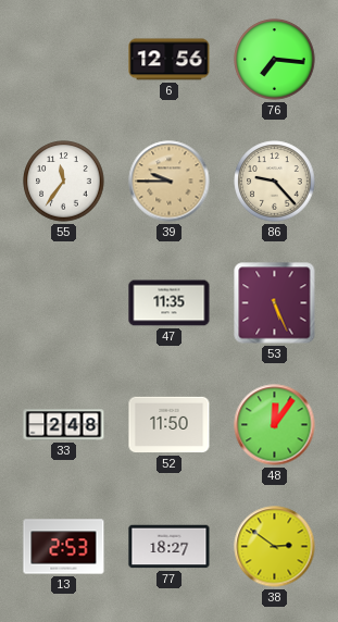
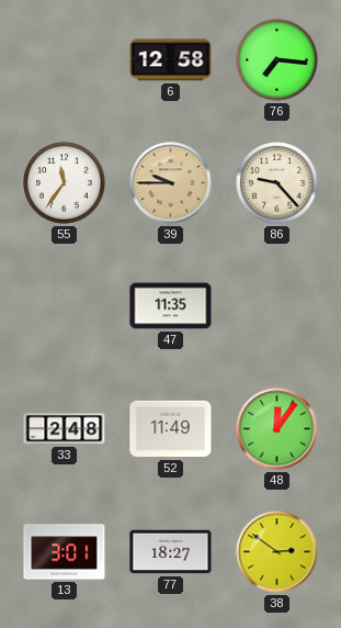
6: 12:56 -> 12:58
53: 5:26 -> none
52: 11:50 -> 11:49
13: 2:53 -> 3:01
